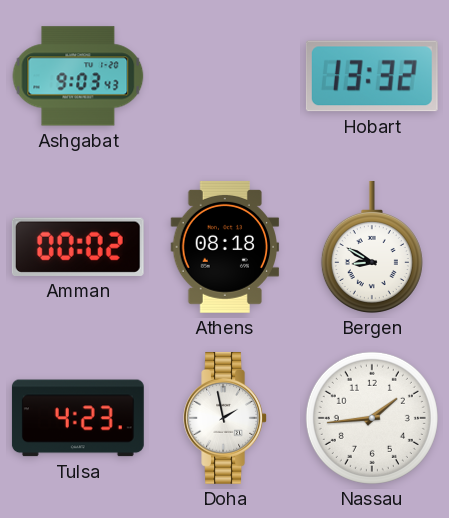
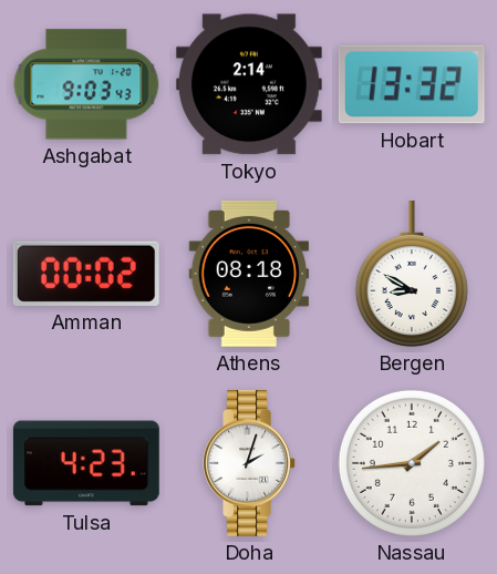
Tokyo: none -> 2:14
Doha: 1:58 -> 2:03
